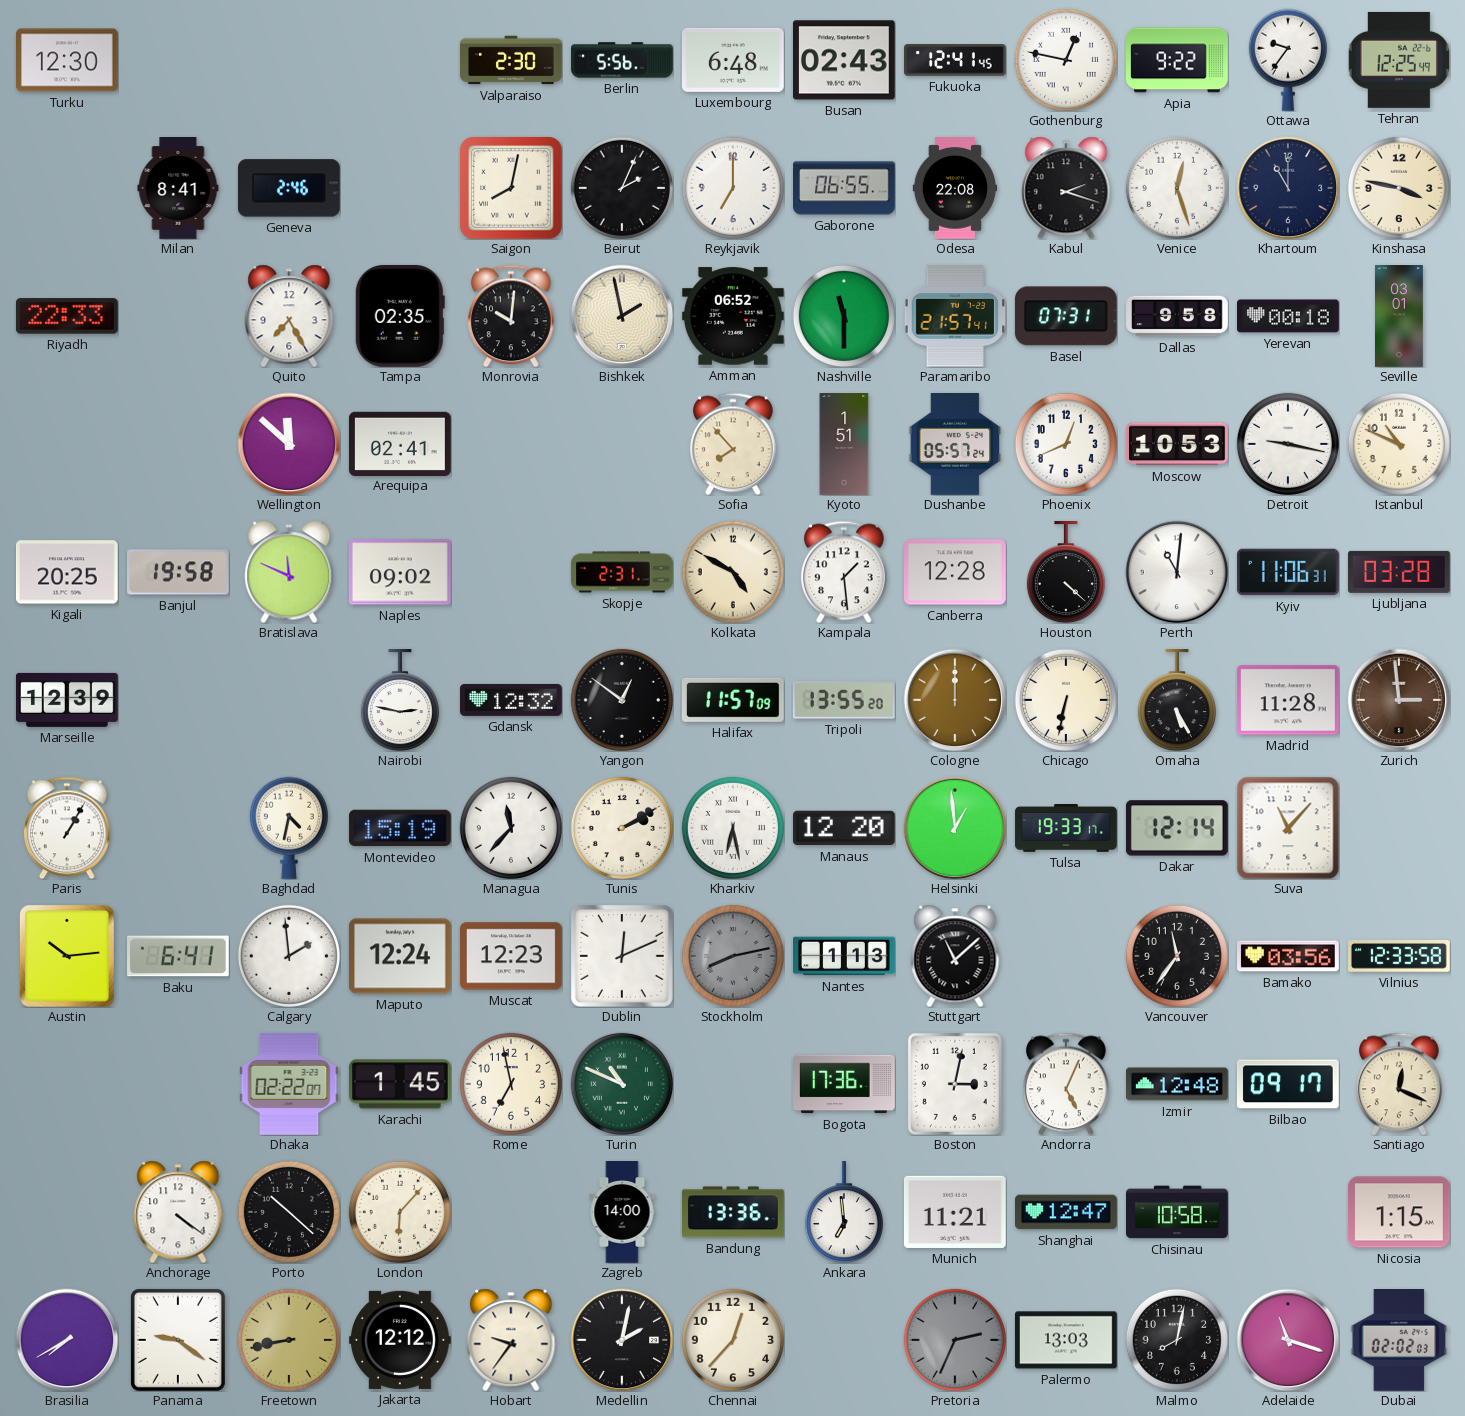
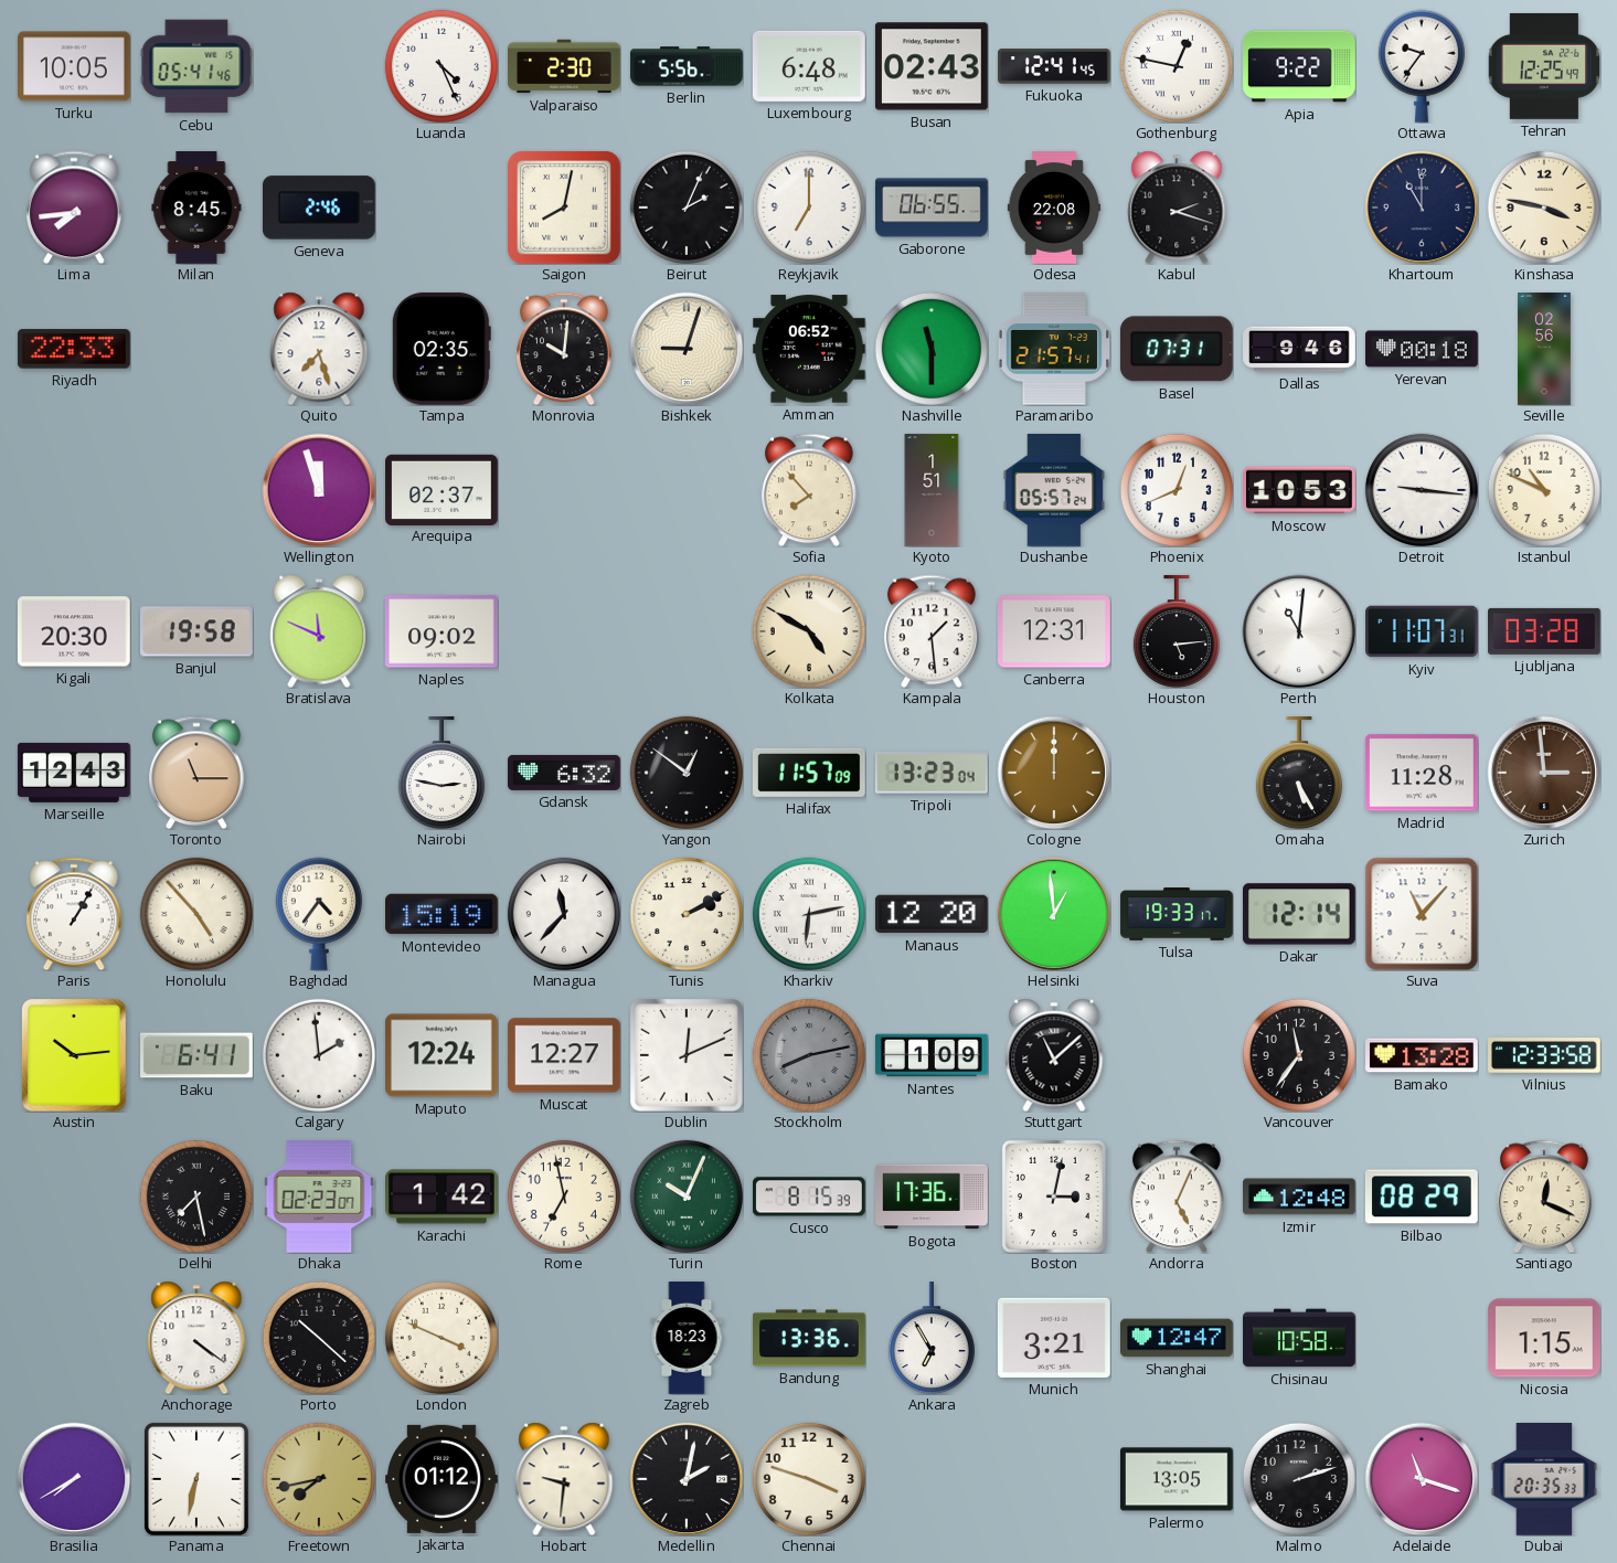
Turku: 12:30 -> 10:05
Cebu: none -> 05:41
Luanda: none -> 4:26
Lima: none -> 7:44
Milan: 8:41 -> 8:45
Venice: 12:27 -> none
Quito: 7:25 -> 7:27
Bishkek: 1:58 -> 9:03
Dallas: 9:58 -> 9:46
Seville: 03:01 -> 02:56
Wellington: 11:52 -> 11:57
Arequipa: 02:41 -> 02:37
Detroit: 9:17 -> 9:16
Kigali: 20:25 -> 20:30
Skopje: 2:31 -> none
Canberra: 12:28 -> 12:31
Houston: 4:22 -> 5:14
Kyiv: 11:06 -> 11:07
Marseille: 12:39 -> 12:43
Toronto: none -> 11:15
Gdansk: 12:32 -> 6:32
Tripoli: 13:55 -> 13:23
Chicago: 6:32 -> none
Honolulu: none -> 4:53
Baghdad: 4:32 -> 4:36
Kharkiv: 6:28 -> 6:13
Muscat: 12:23 -> 12:27
Nantes: 1:13 -> 1:09
Bamako: 03:56 -> 13:28
Delhi: none -> 7:28
Dhaka: 02:22 -> 02:23
Karachi: 1:45 -> 1:42
Turin: 10:49 -> 10:04
Cusco: none -> 8:15
Bilbao: 09:17 -> 08:29
London: 6:07 -> 3:49
Zagreb: 14:00 -> 18:23
Ankara: 6:59 -> 6:55
Munich: 11:21 -> 3:21
Panama: 9:21 -> 6:32
Freetown: 8:43 -> 7:43
Jakarta: 12:12 -> 01:12
Hobart: 9:36 -> 9:31
Chennai: 12:37 -> 3:48
Pretoria: 2:34 -> none
Palermo: 13:03 -> 13:05
Malmo: 8:02 -> 2:12
Dubai: 02:02 -> 20:35
